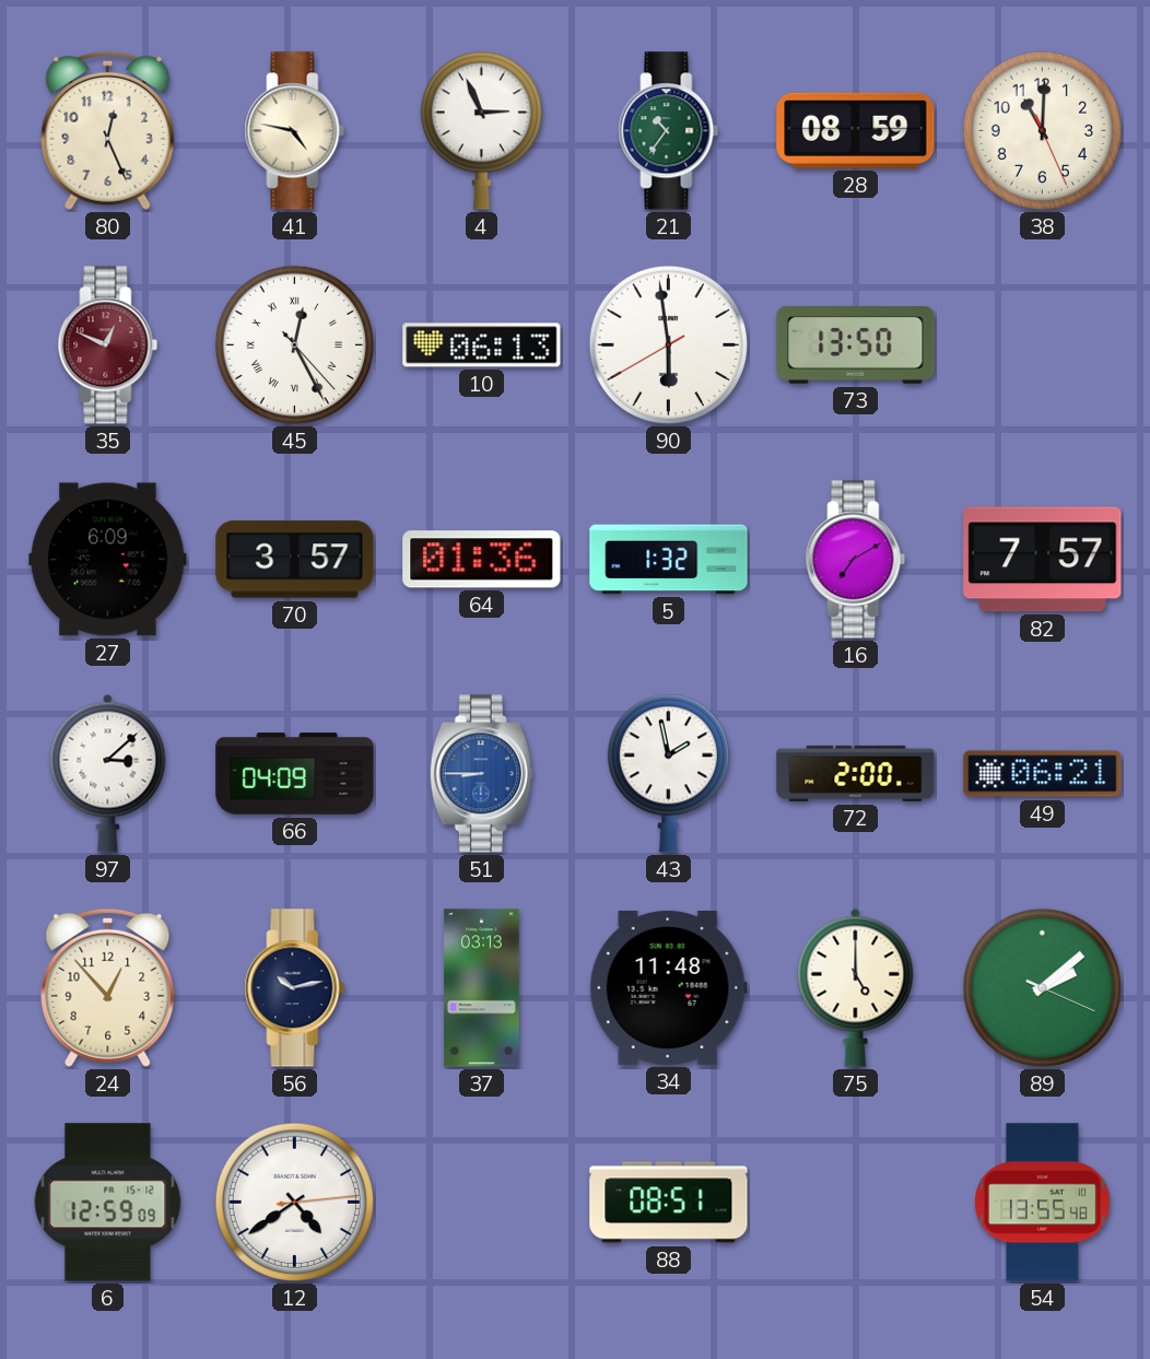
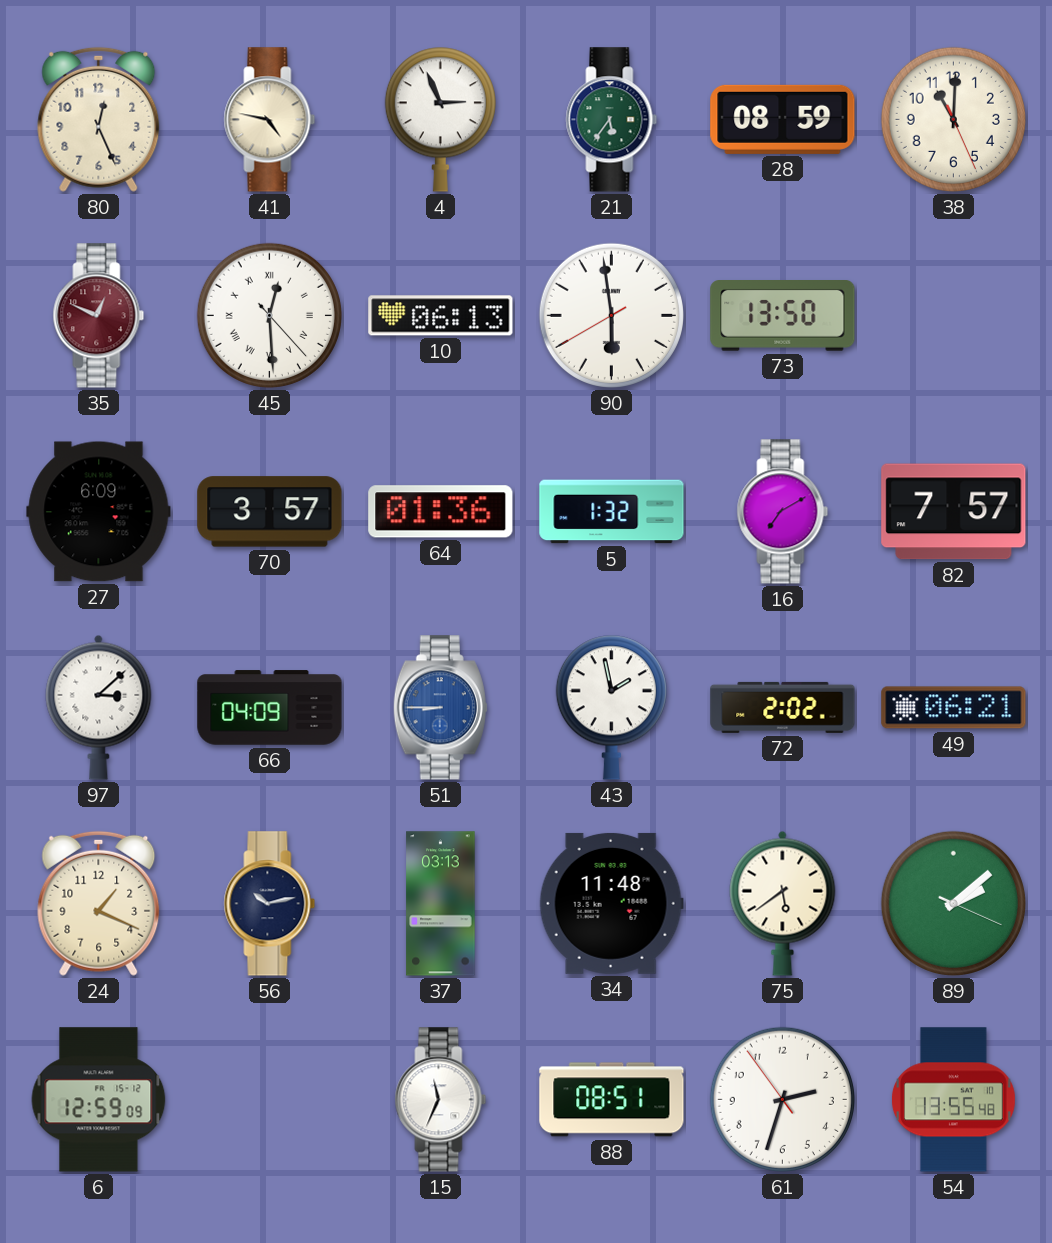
21: 10:36 -> 5:36
45: 12:25 -> 12:29
72: 2:00 -> 2:02
24: 12:53 -> 1:19
75: 5:00 -> 5:39
12: 4:39 -> none
15: none -> 11:34
61: none -> 2:32
